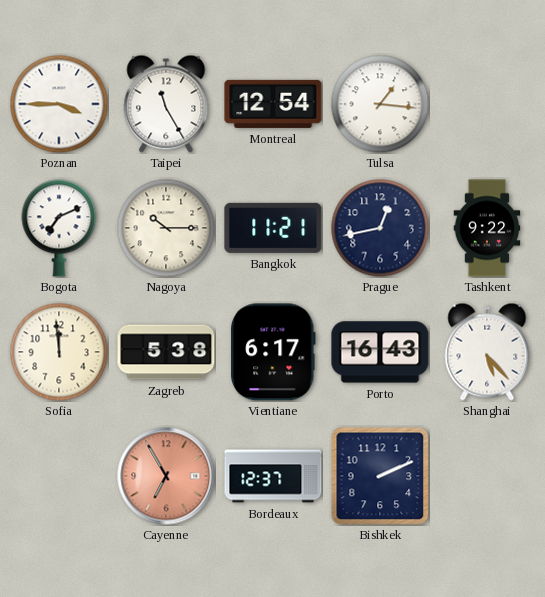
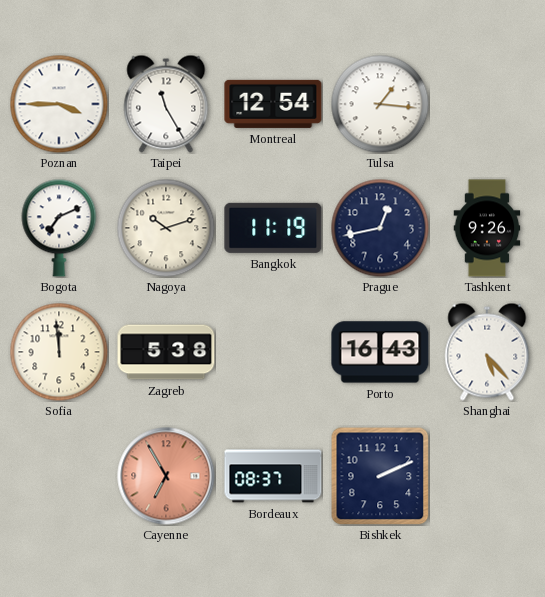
Nagoya: 10:15 -> 10:12
Bangkok: 11:21 -> 11:19
Tashkent: 9:22 -> 9:26
Vientiane: 6:17 -> none
Bordeaux: 12:37 -> 08:37
